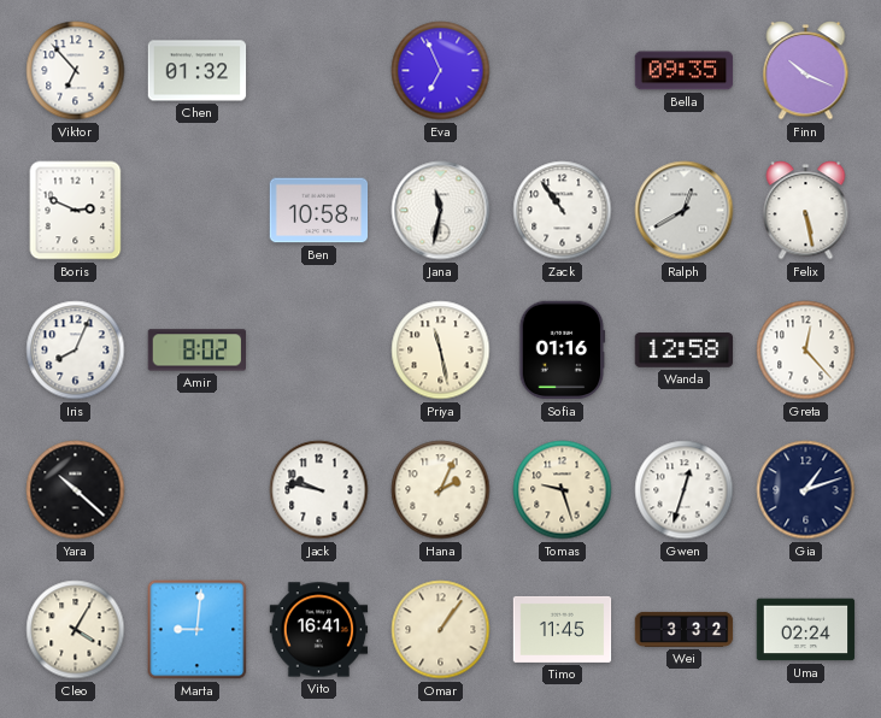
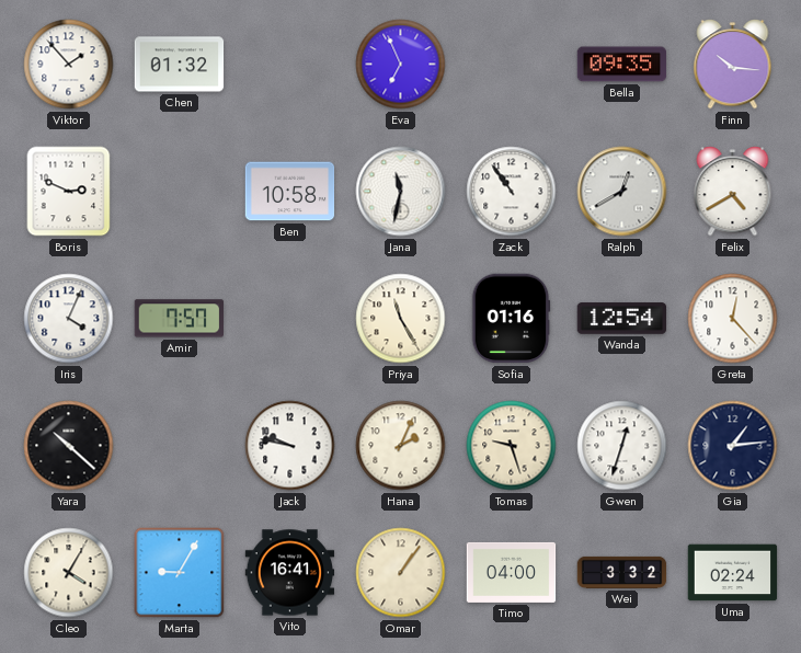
Viktor: 6:53 -> 1:53
Finn: 10:19 -> 10:16
Felix: 5:28 -> 4:40
Iris: 8:04 -> 4:04
Amir: 8:02 -> 7:57
Priya: 11:28 -> 11:25
Wanda: 12:58 -> 12:54
Gia: 1:12 -> 1:14
Marta: 9:01 -> 9:05
Timo: 11:45 -> 04:00
